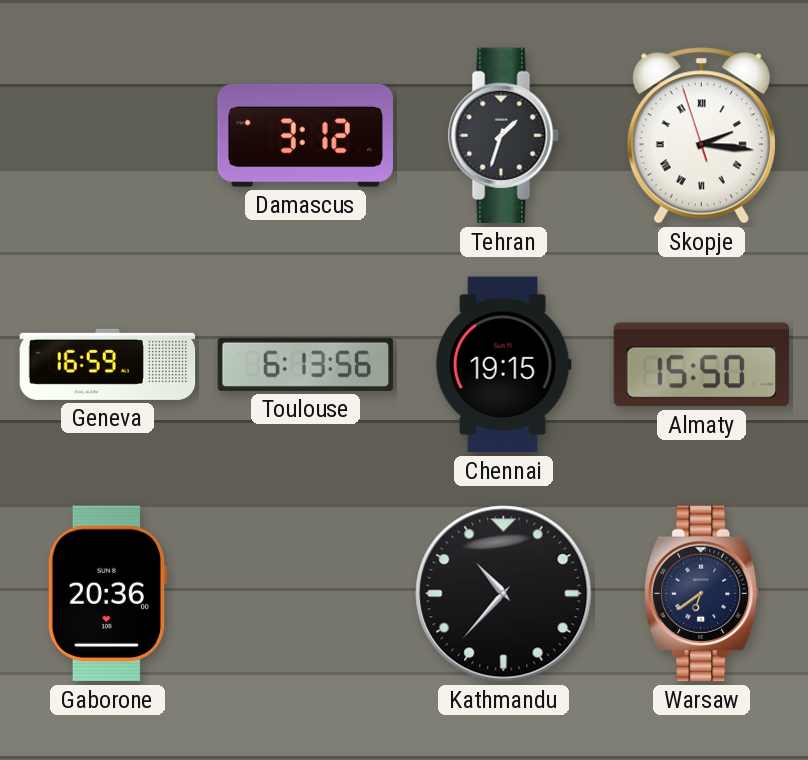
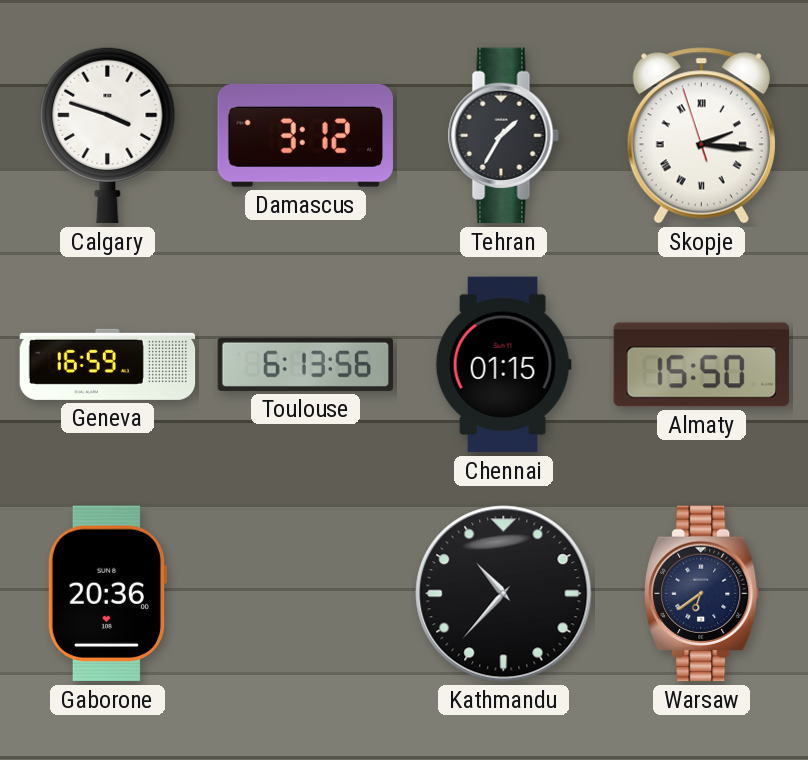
Calgary: none -> 3:48
Tehran: 1:33 -> 1:35
Chennai: 19:15 -> 01:15
